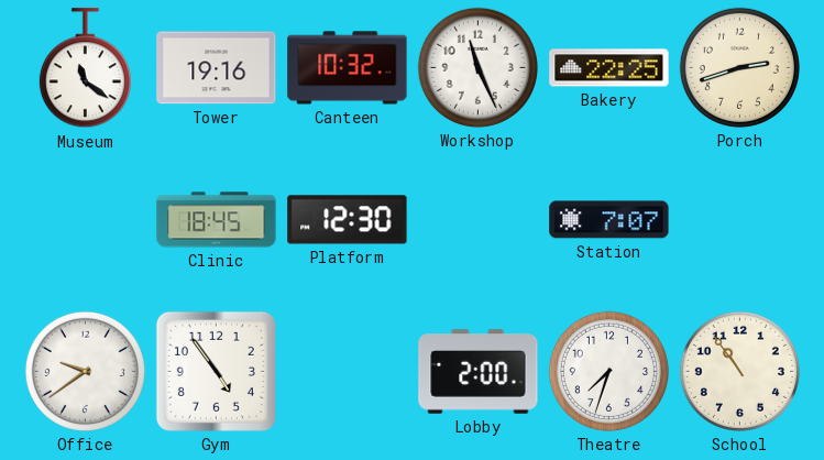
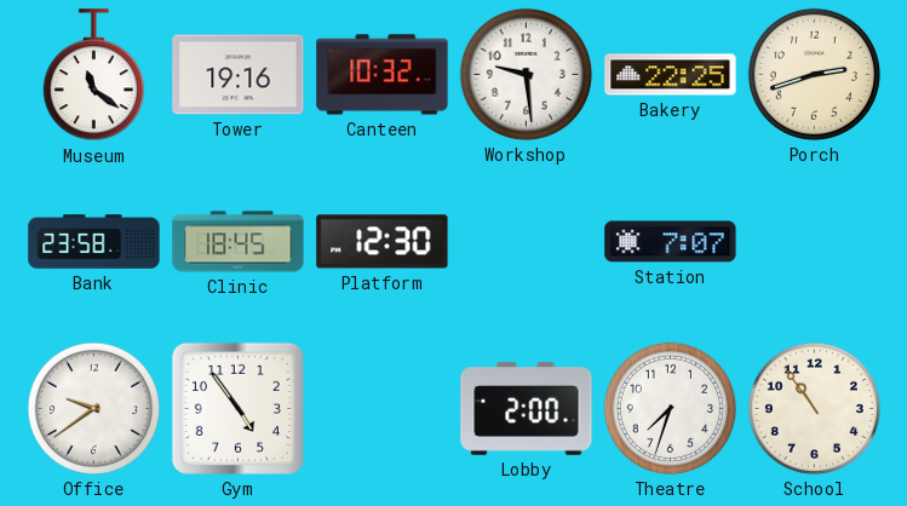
Workshop: 11:26 -> 9:29
Bank: none -> 23:58
